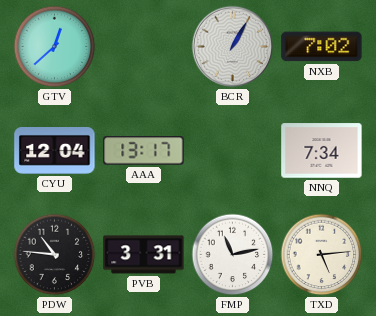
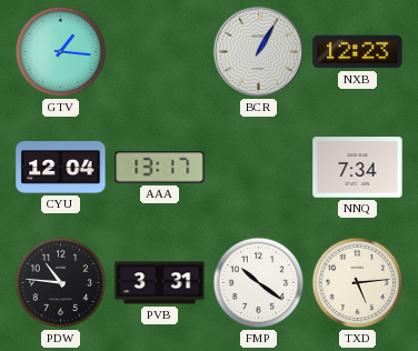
GTV: 12:38 -> 1:16
NXB: 7:02 -> 12:23
FMP: 11:13 -> 10:21
